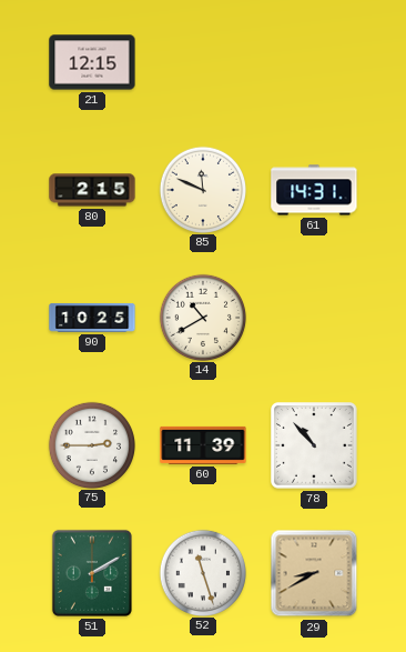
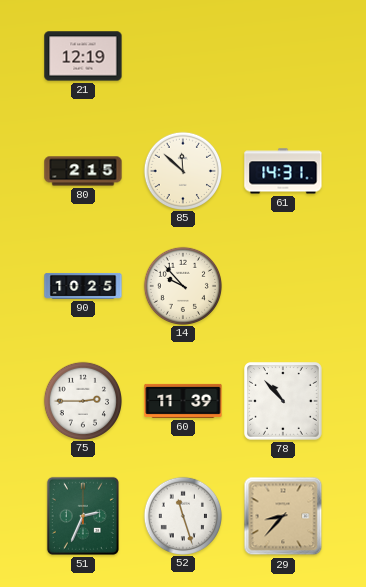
21: 12:15 -> 12:19
85: 11:49 -> 11:52
14: 10:40 -> 9:53
51: 2:10 -> 2:34
29: 8:40 -> 8:37
